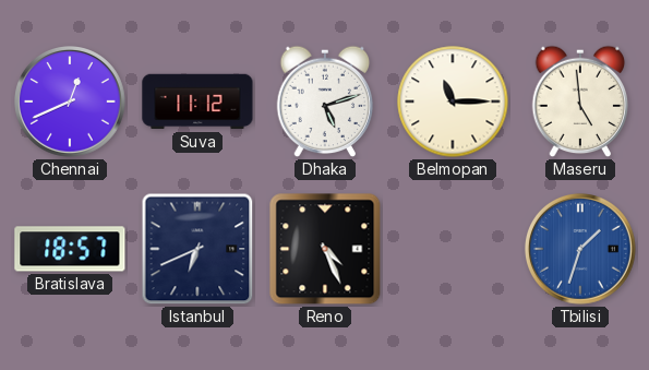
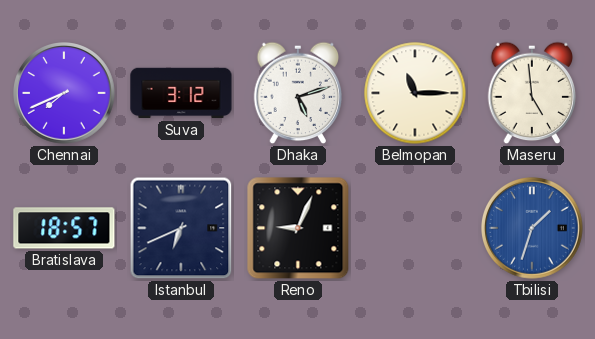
Chennai: 12:41 -> 7:41
Suva: 11:12 -> 3:12
Reno: 4:26 -> 9:04
